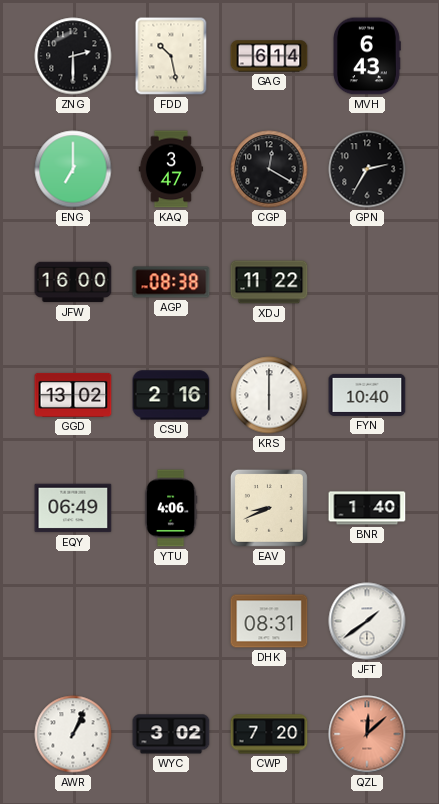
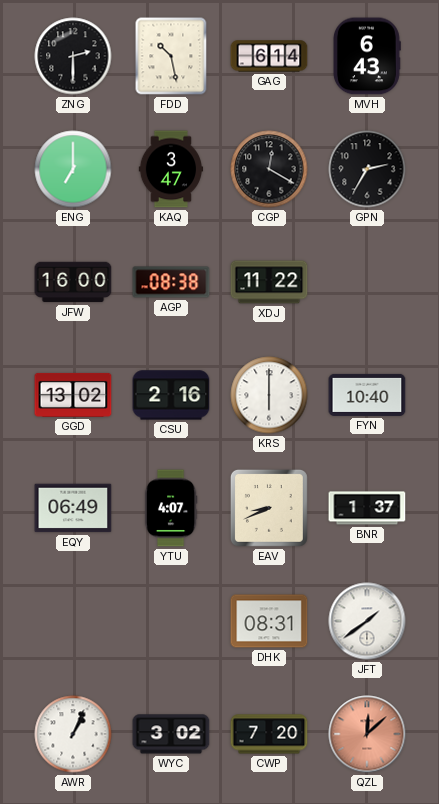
YTU: 4:06 -> 4:07
BNR: 1:40 -> 1:37
